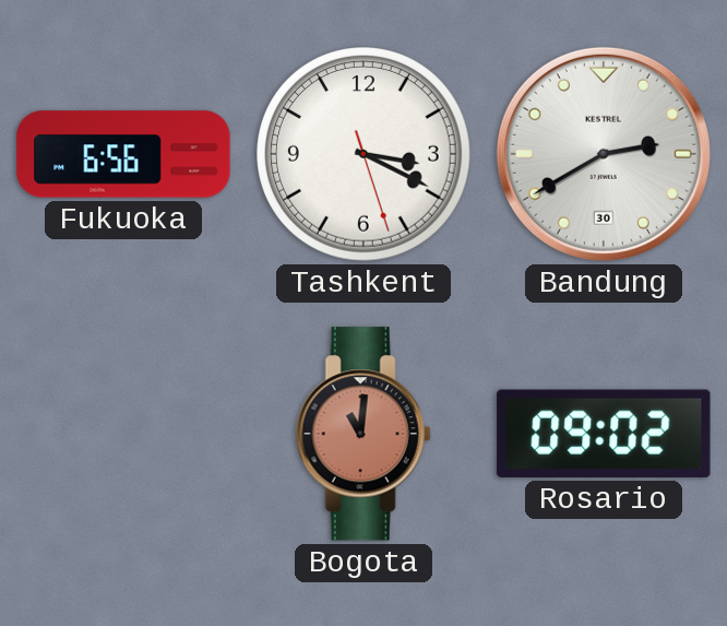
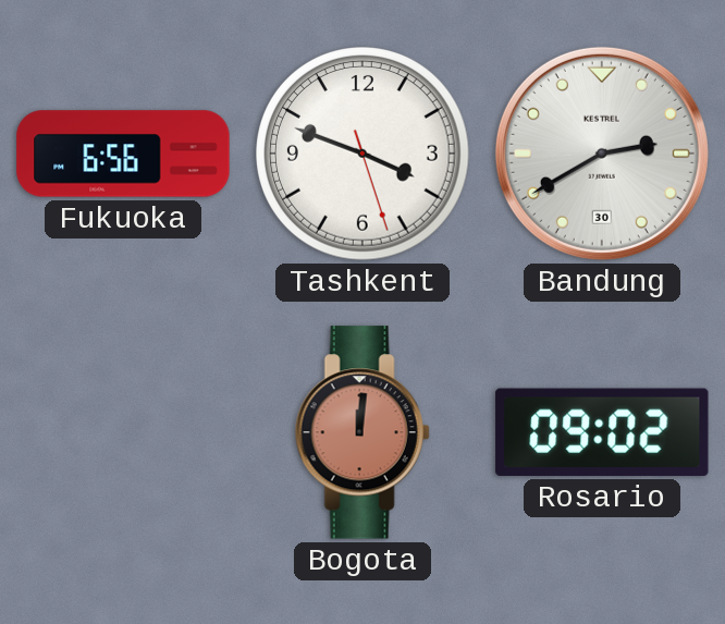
Tashkent: 3:19 -> 3:48
Bogota: 11:01 -> 12:01
